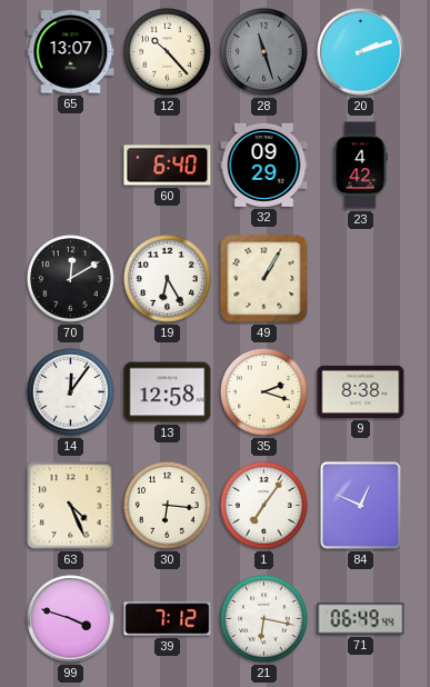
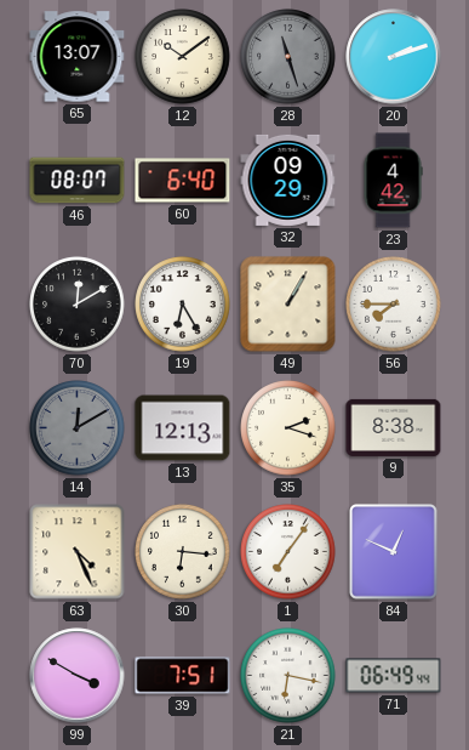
12: 10:23 -> 10:09
46: none -> 08:07
56: none -> 7:45
14: 12:06 -> 12:10
14 dial: white -> grey
13: 12:58 -> 12:13
99: 3:48 -> 3:50
39: 7:12 -> 7:51
